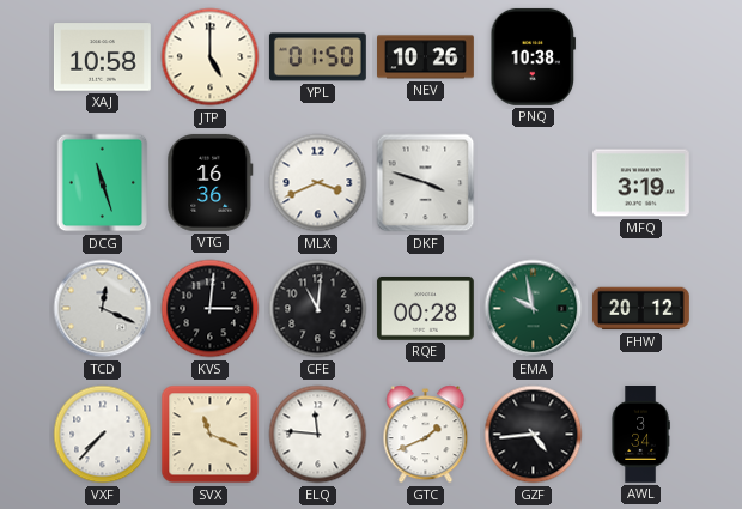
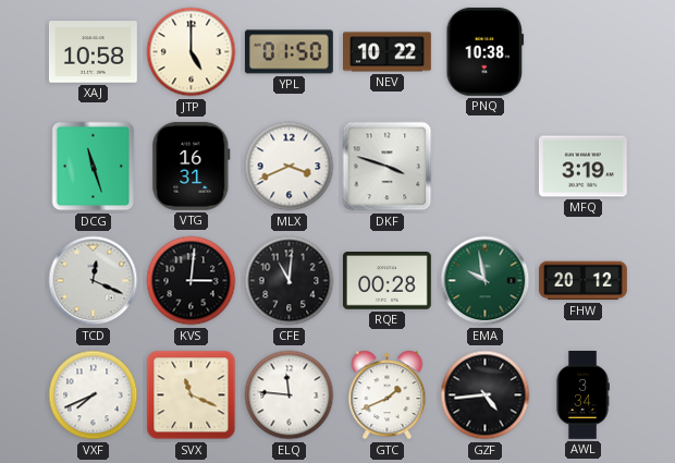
NEV: 10:26 -> 10:22
VTG: 16:36 -> 16:31
VXF: 7:37 -> 7:41
